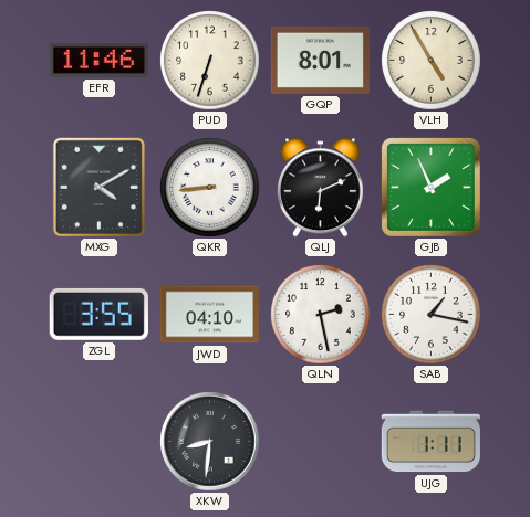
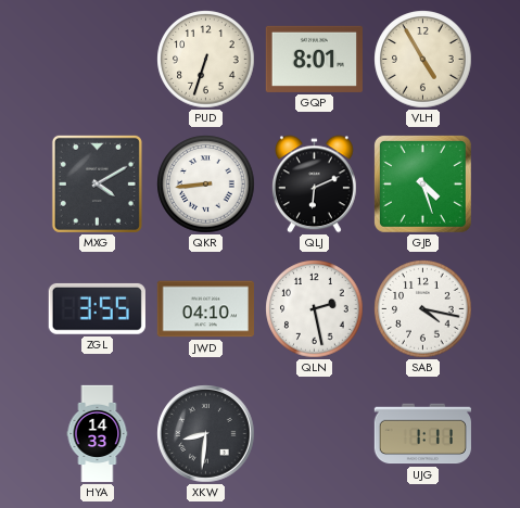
EFR: 11:46 -> none
GJB: 1:56 -> 4:27
SAB: 1:17 -> 4:17
HYA: none -> 14:33
